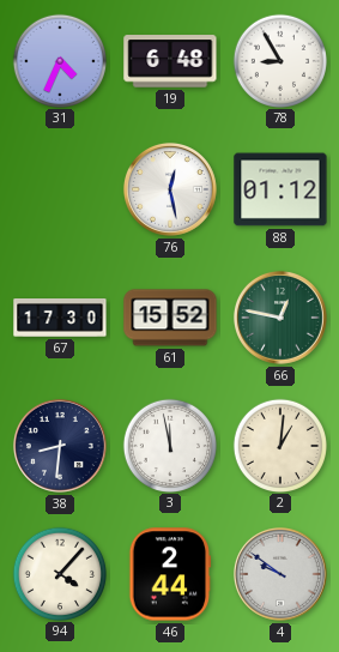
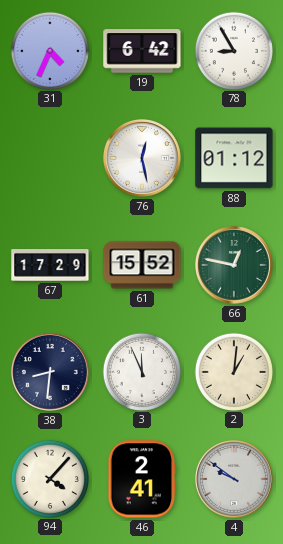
19: 6:48 -> 6:42
67: 17:30 -> 17:29
3: 11:58 -> 11:56
46: 2:44 -> 2:41
